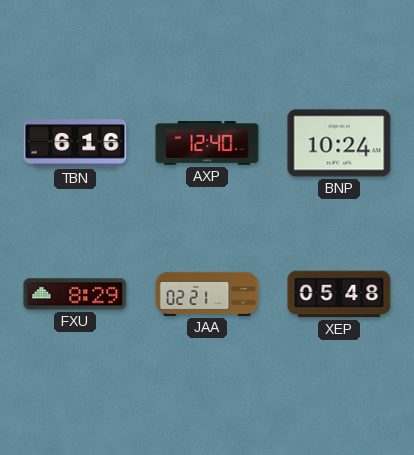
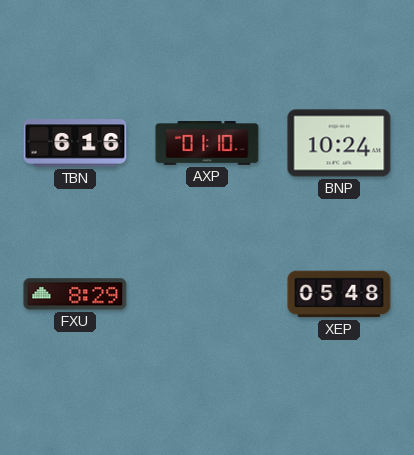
AXP: 12:40 -> 01:10
JAA: 02:21 -> none
